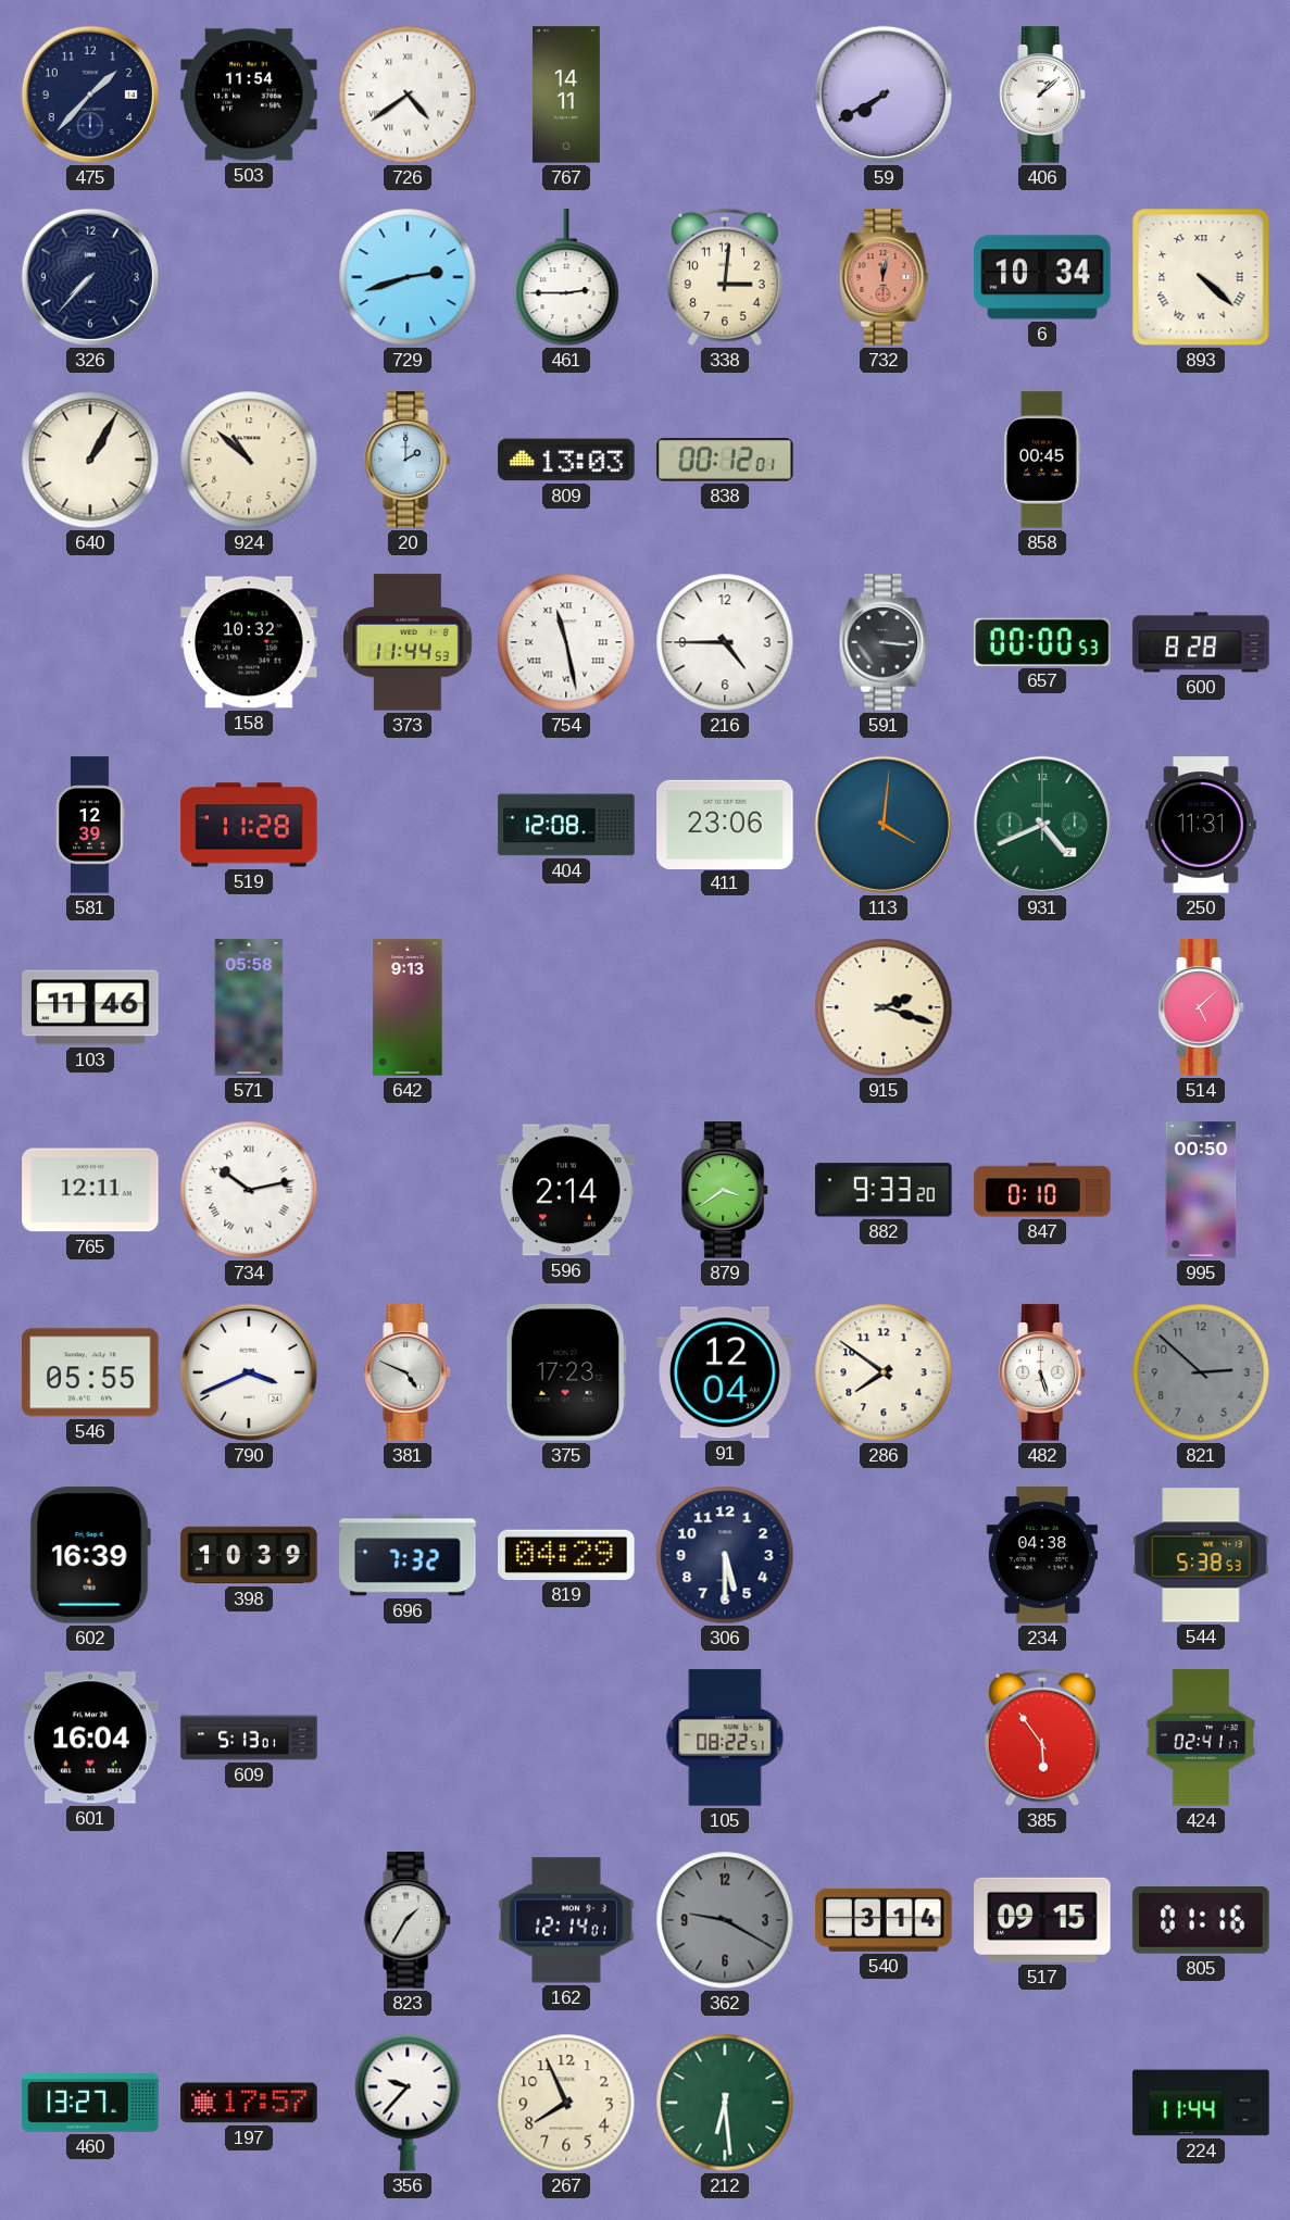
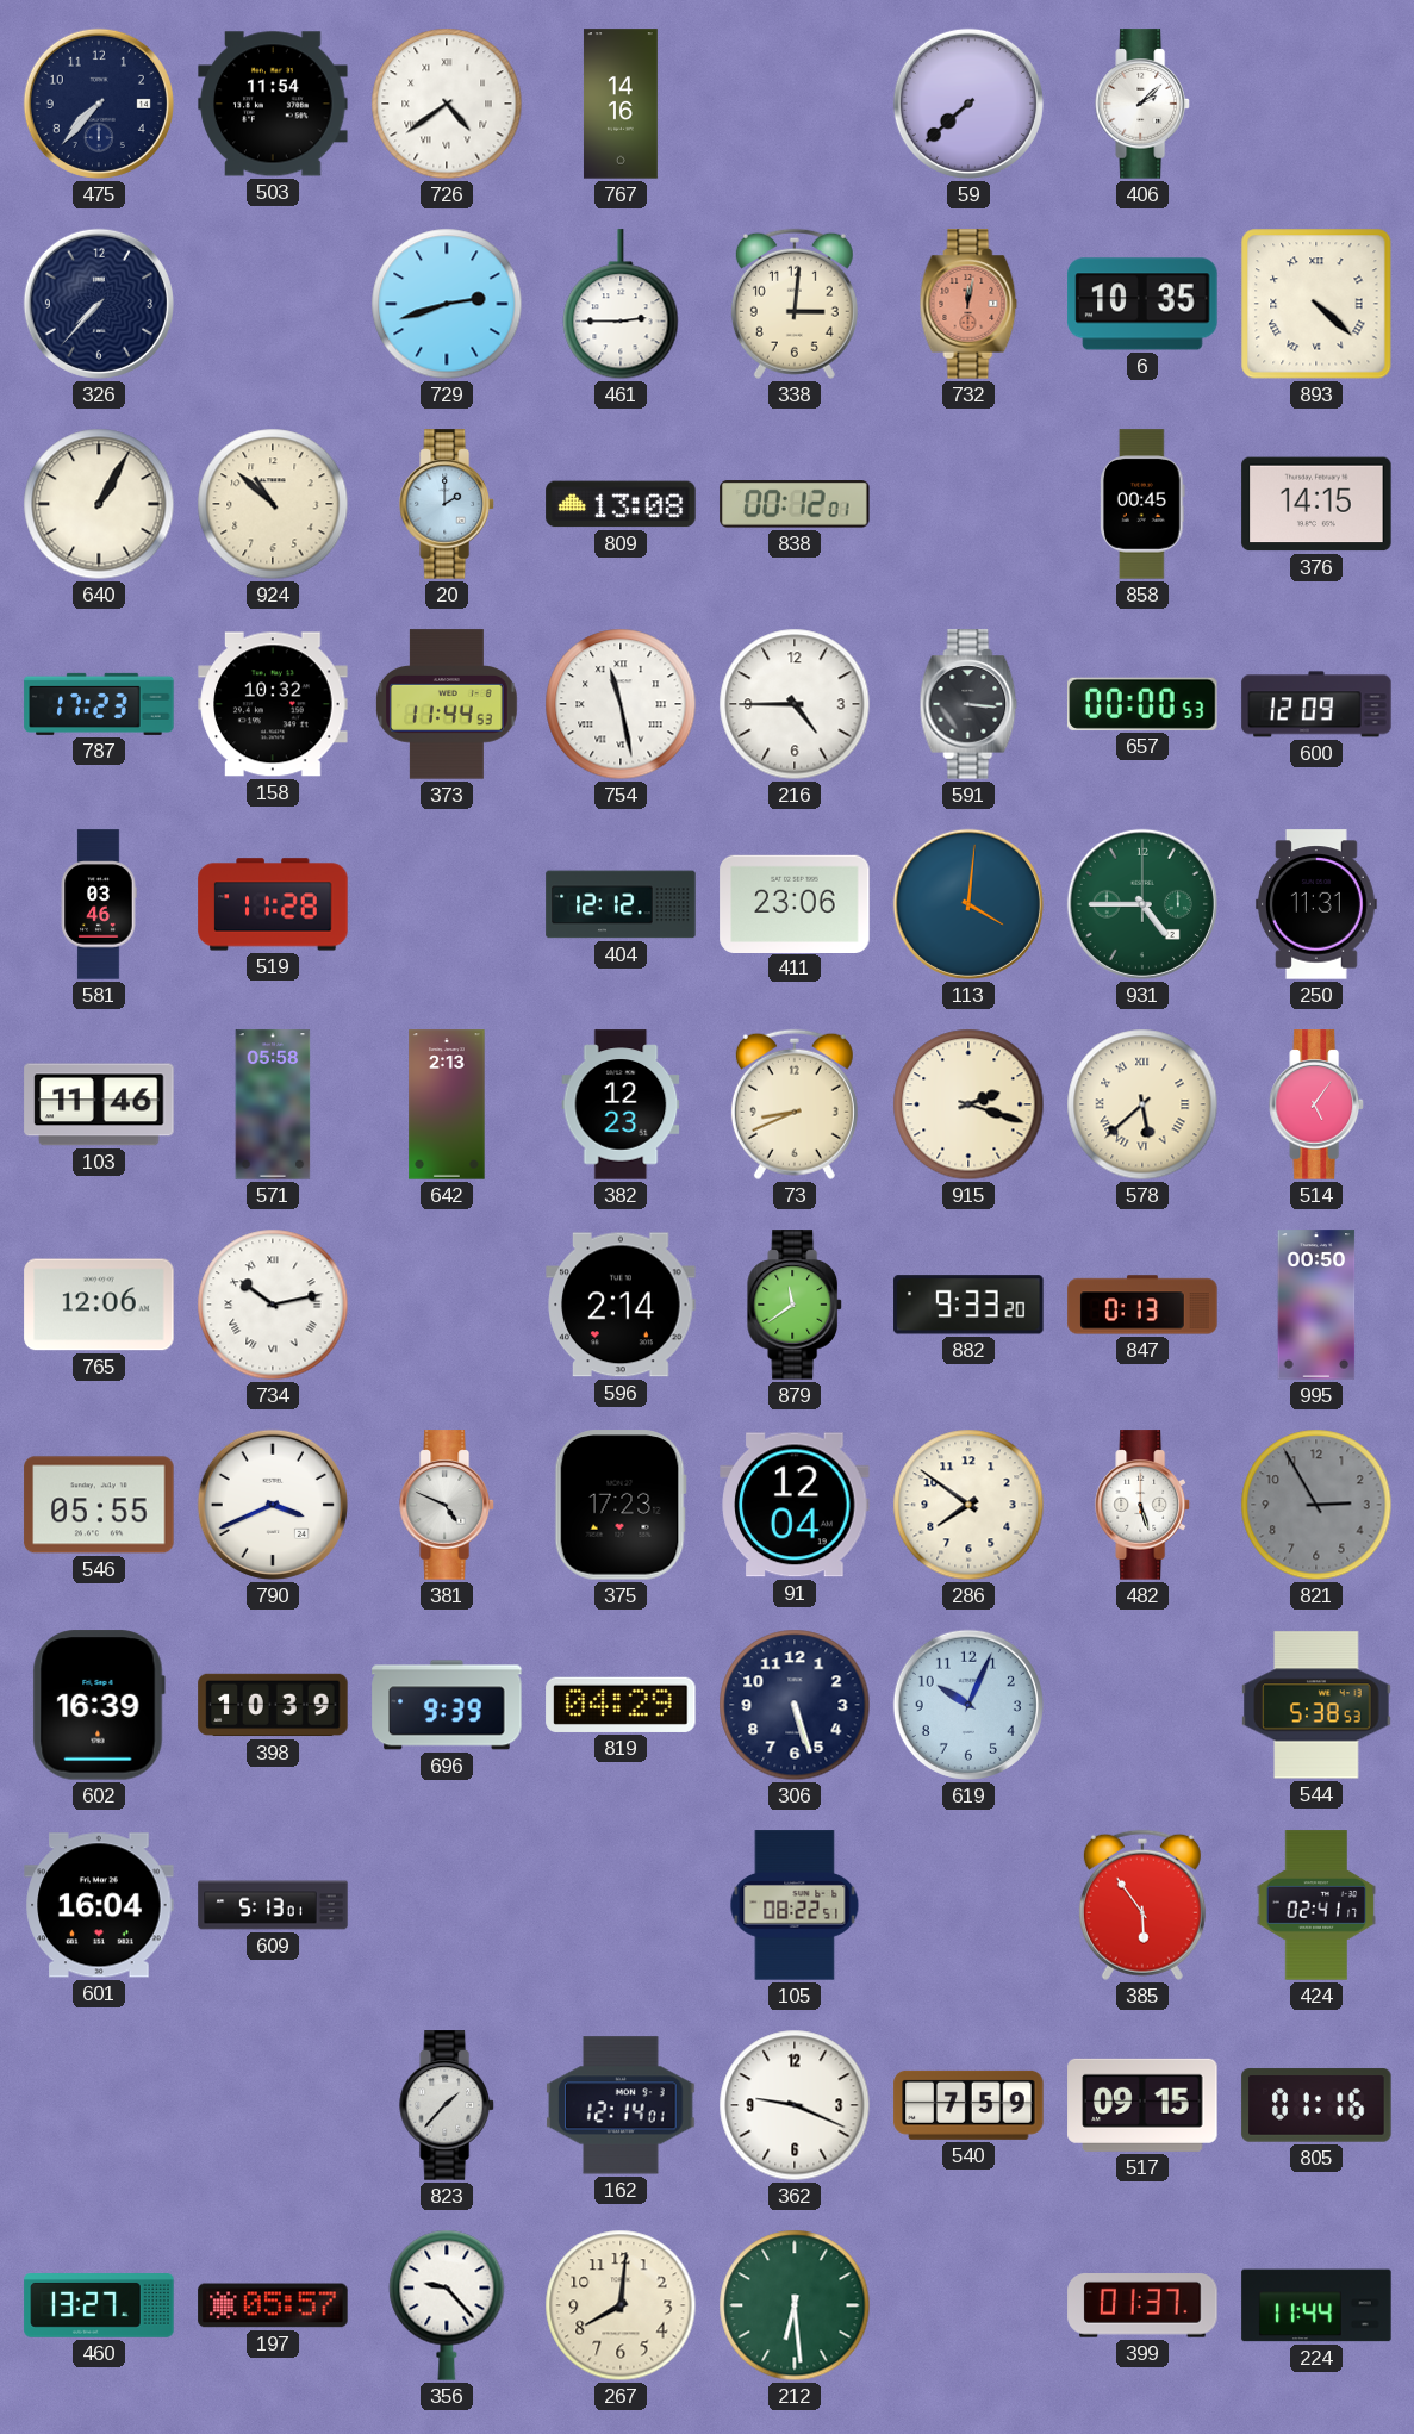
475: 1:37 -> 7:37
767: 14:11 -> 14:16
59: 7:40 -> 7:38
406: 1:08 -> 2:08
6: 10:34 -> 10:35
809: 13:03 -> 13:08
376: none -> 14:15
787: none -> 17:23
600: 8:28 -> 12:09
581: 12:39 -> 03:46
404: 12:08 -> 12:12
931: 4:41 -> 4:45
642: 9:13 -> 2:13
382: none -> 12:23
73: none -> 8:41
578: none -> 5:38
514: 5:08 -> 5:06
765: 12:11 -> 12:06
879: 3:39 -> 11:39
847: 0:10 -> 0:13
821: 2:52 -> 2:55
696: 7:32 -> 9:39
306: 5:30 -> 5:27
619: none -> 10:04
234: 04:38 -> none
823: 1:35 -> 1:37
362: 9:20 -> 9:19
362 dial: grey -> white
540: 3:14 -> 7:59
197: 17:57 -> 05:57
356: 9:37 -> 9:23
267: 7:56 -> 8:01
399: none -> 01:37
